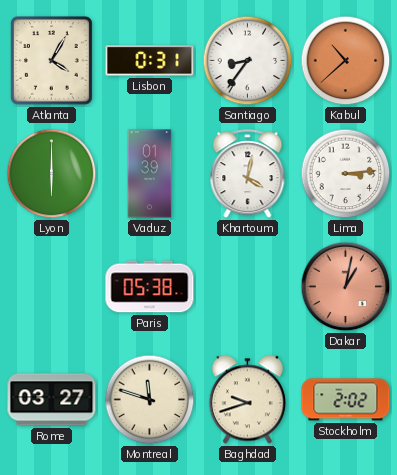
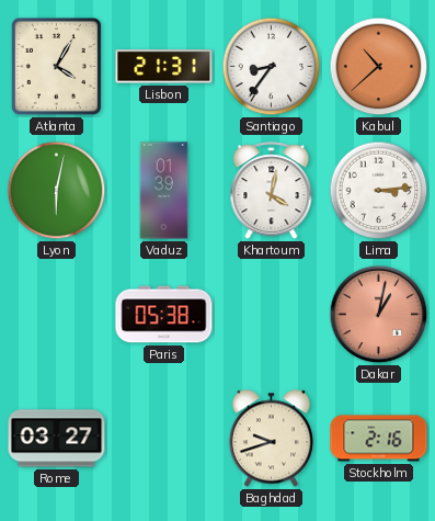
Lisbon: 0:31 -> 21:31
Lyon: 6:00 -> 6:02
Montreal: 11:48 -> none
Stockholm: 2:02 -> 2:16
